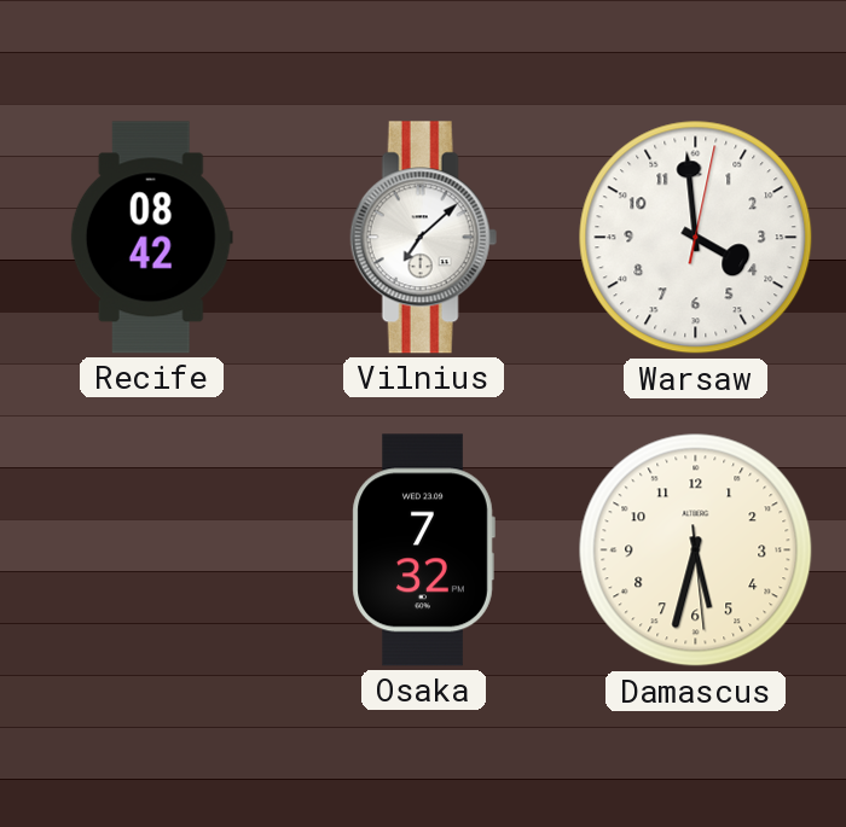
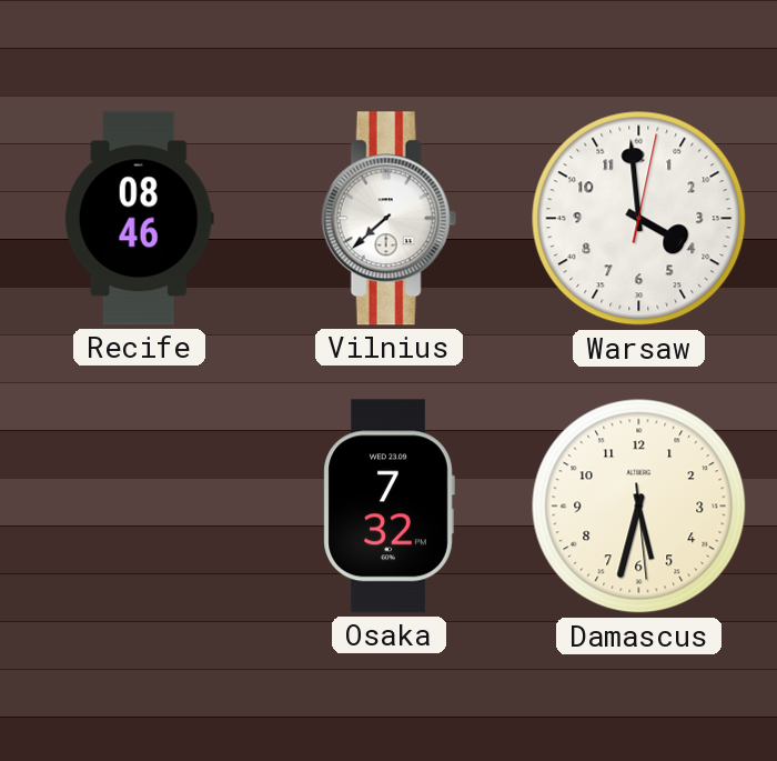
Recife: 08:42 -> 08:46
Vilnius: 7:08 -> 7:38
